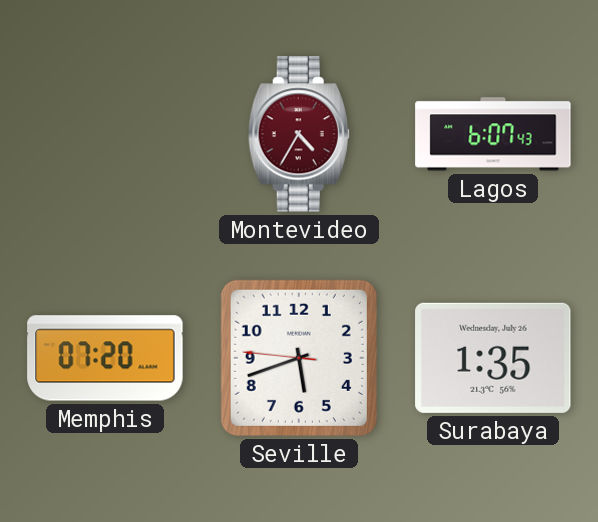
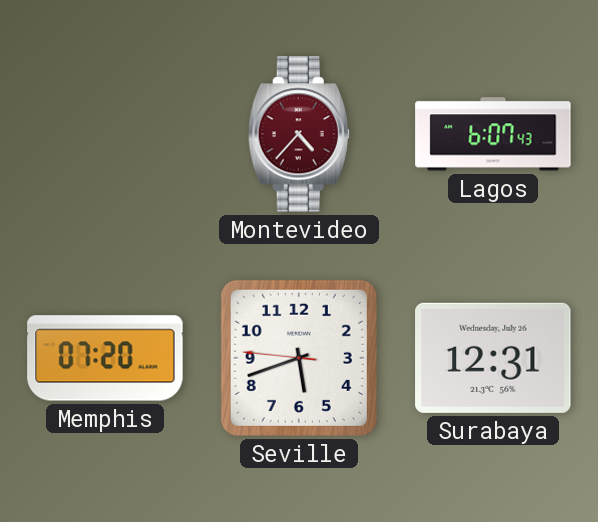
Montevideo: 4:35 -> 4:37
Surabaya: 1:35 -> 12:31
